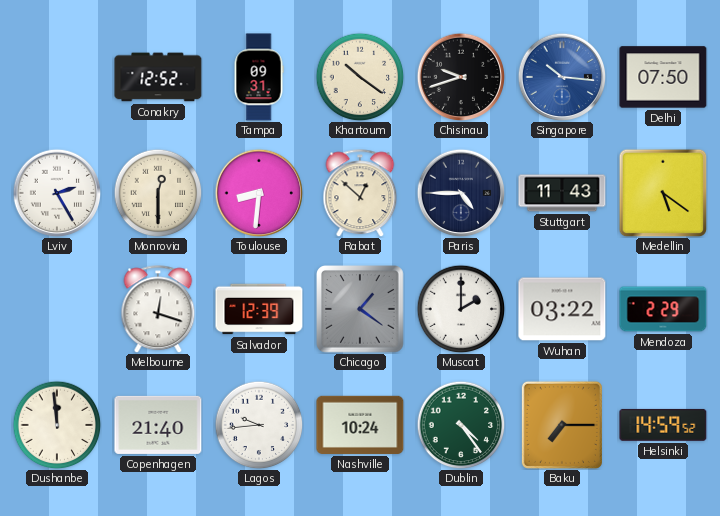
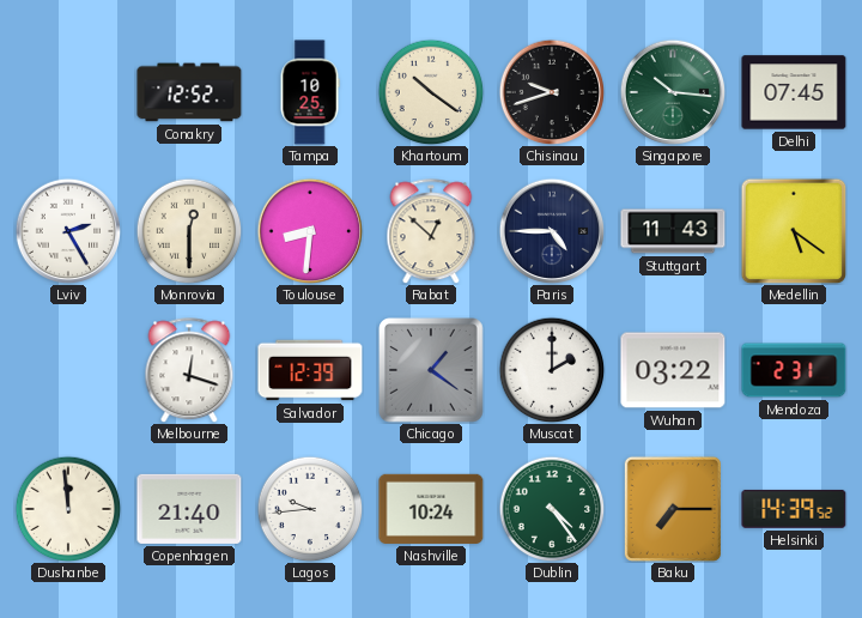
Tampa: 09:31 -> 10:25
Singapore dial: blue -> green
Delhi: 07:50 -> 07:45
Mendoza: 2:29 -> 2:31
Helsinki: 14:59 -> 14:39
